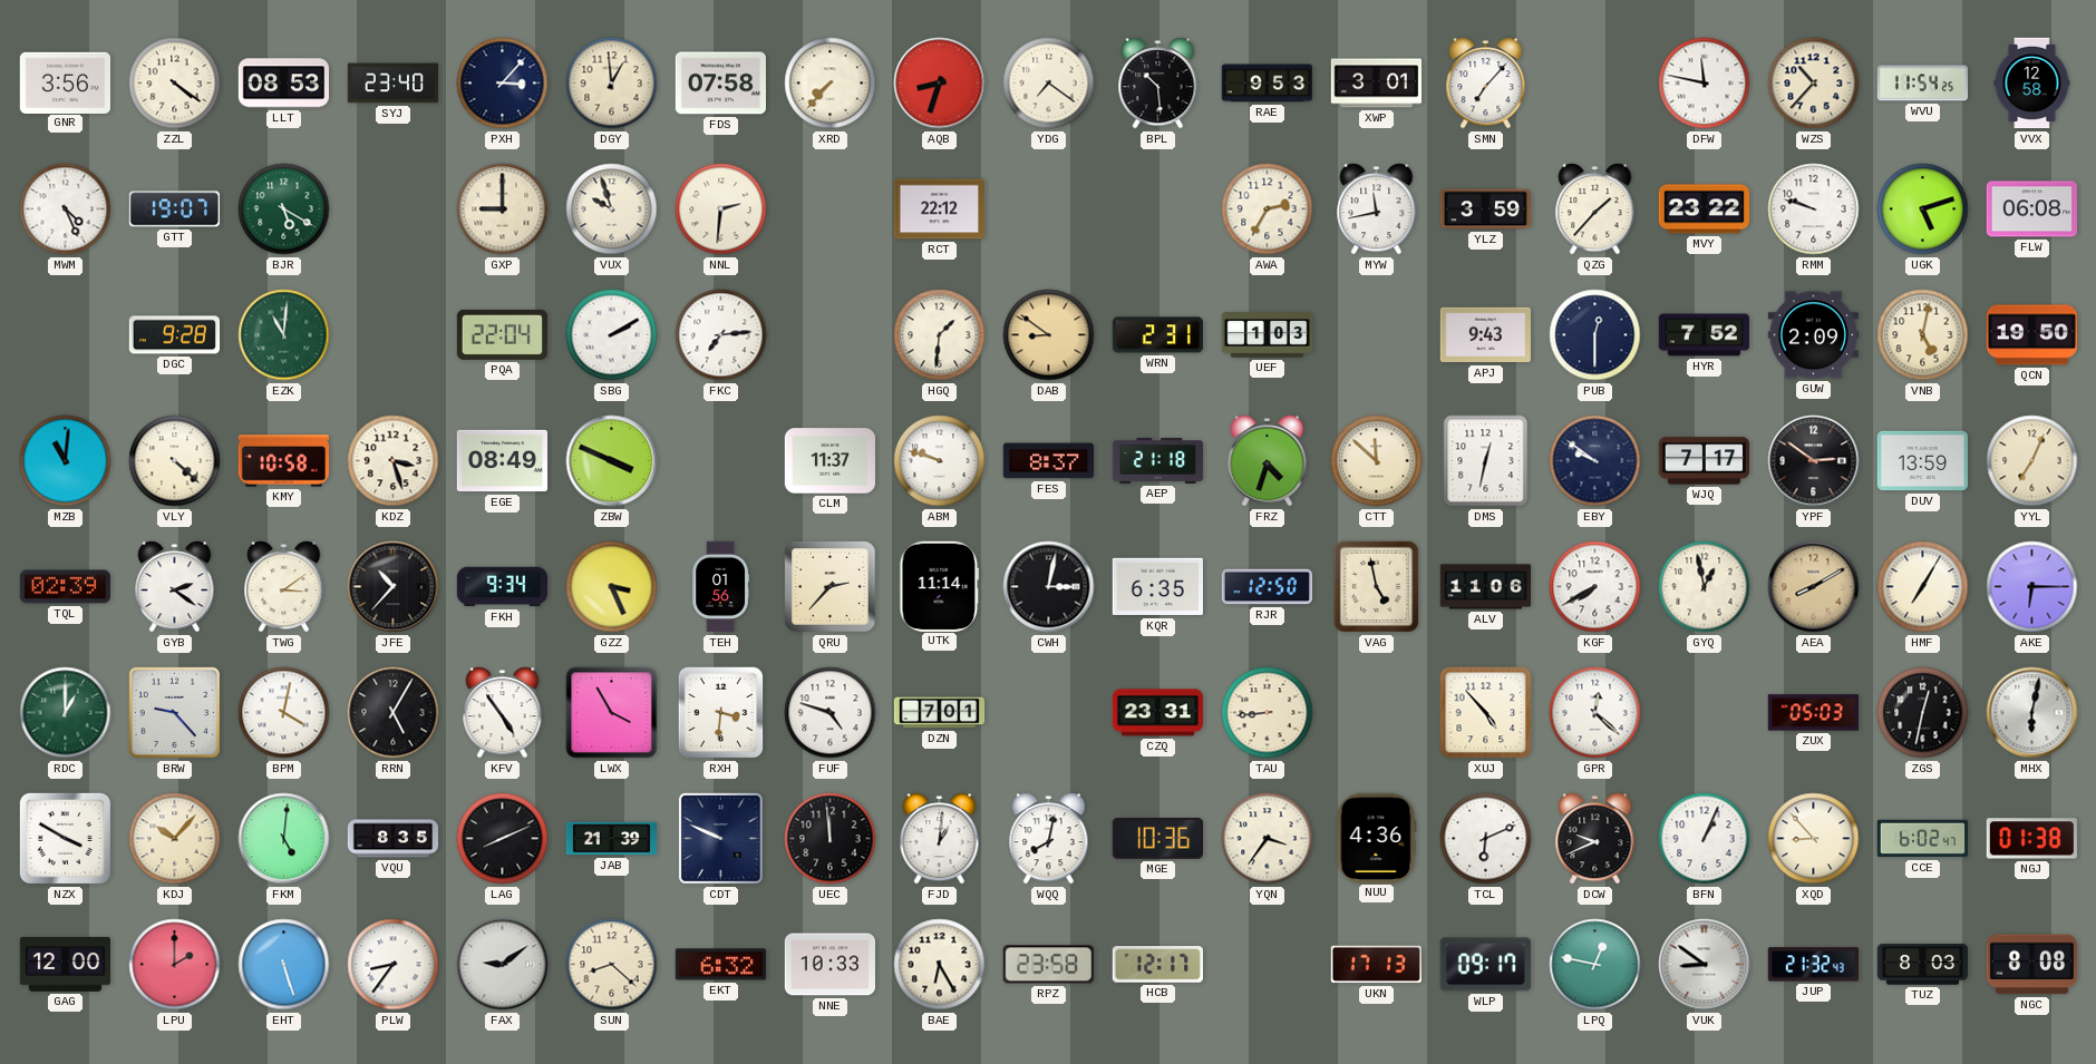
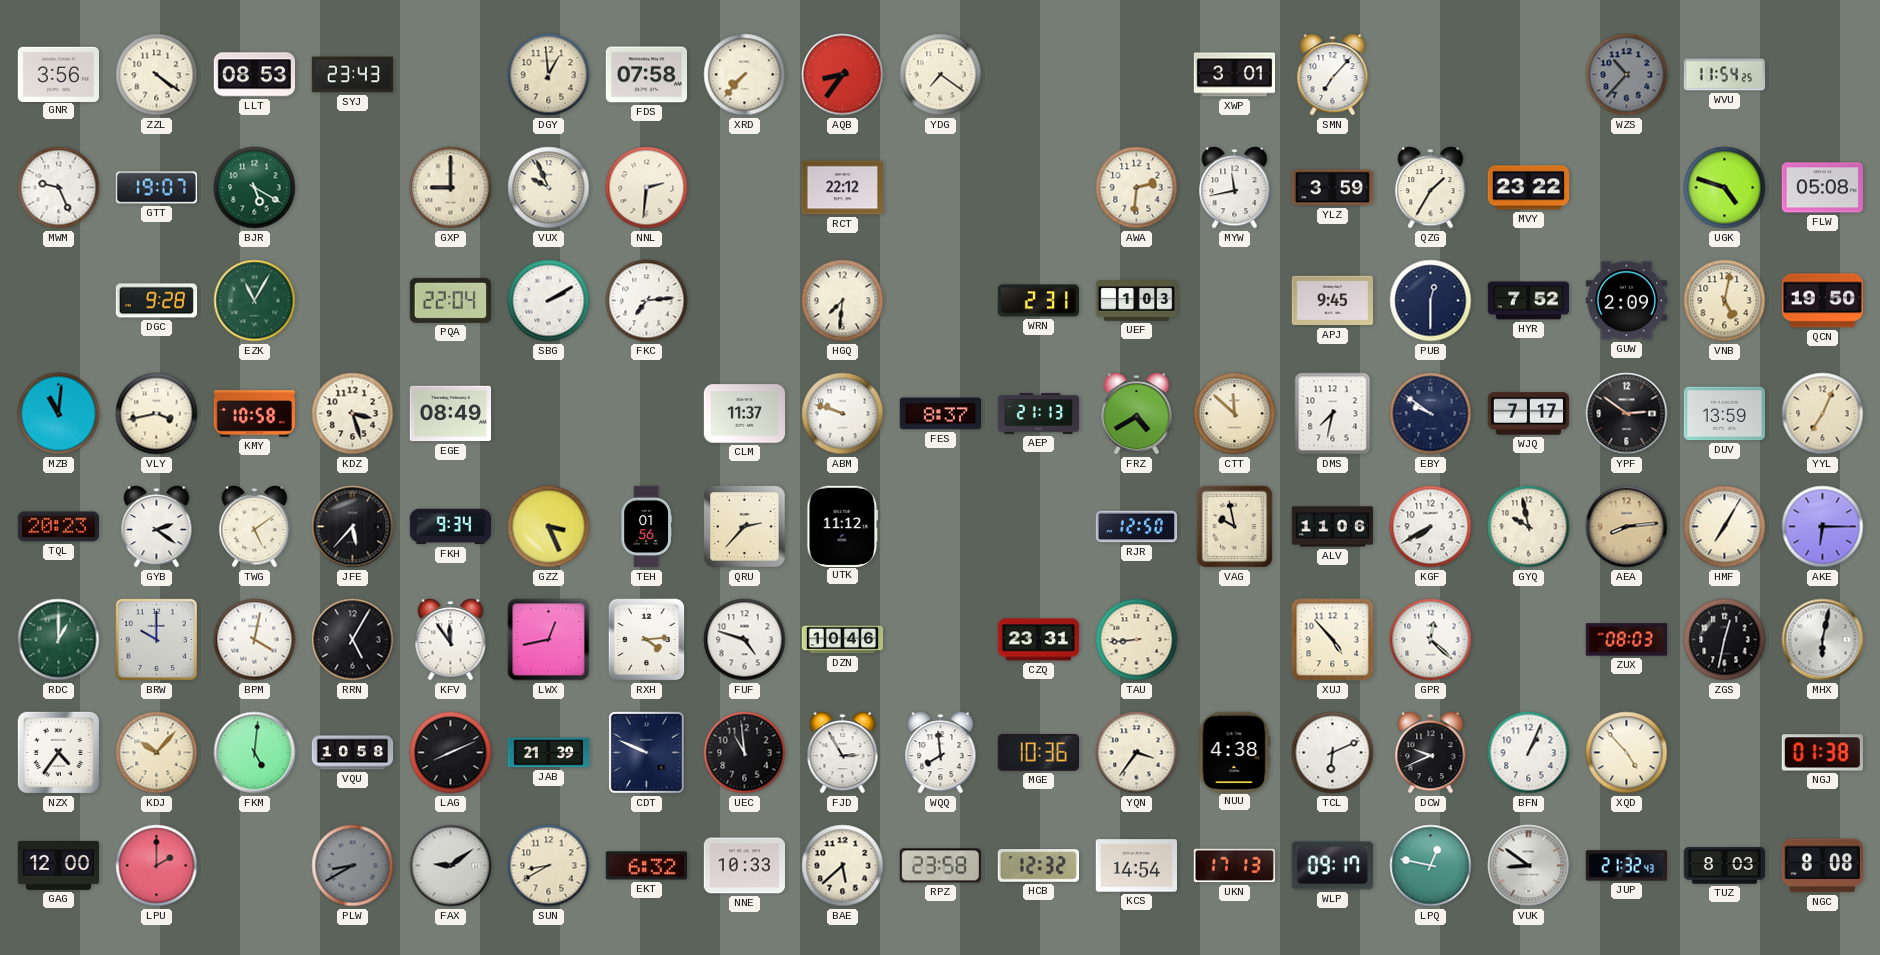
SYJ: 23:40 -> 23:43
PXH: 3:07 -> none
AQB: 8:33 -> 8:36
BPL: 10:29 -> none
RAE: 9:53 -> none
DFW: 11:47 -> none
WZS dial: cream -> grey
VVX: 12:58 -> none
MWM: 4:26 -> 9:26
VUX: 9:57 -> 9:56
AWA: 2:35 -> 2:31
QZG: 1:37 -> 1:35
RMM: 9:48 -> none
UGK: 5:12 -> 4:48
FLW: 06:08 -> 05:08
EZK: 11:01 -> 11:05
HGQ: 1:31 -> 7:31
DAB: 8:51 -> none
APJ: 9:43 -> 9:45
VLY: 4:22 -> 3:43
ZBW: 3:49 -> none
AEP: 21:18 -> 21:13
FRZ: 4:33 -> 4:40
DMS: 12:32 -> 7:32
TQL: 02:39 -> 20:23
TWG: 3:09 -> 5:09
JFE: 10:37 -> 5:37
UTK: 11:14 -> 11:12
CWH: 3:02 -> none
KQR: 6:35 -> none
VAG: 4:58 -> 9:58
GYQ: 12:58 -> 9:58
AEA: 8:10 -> 8:14
BRW: 9:23 -> 10:00
KFV: 4:54 -> 11:54
LWX: 3:55 -> 12:43
RXH: 3:31 -> 4:14
DZN: 7:01 -> 10:46
ZUX: 05:03 -> 08:03
NZX: 3:50 -> 4:36
VQU: 8:35 -> 10:58
UEC: 11:59 -> 10:59
FJD: 1:01 -> 2:55
WQQ: 8:02 -> 7:59
NUU: 4:36 -> 4:38
XQD: 8:53 -> 4:53
CCE: 6:02 -> none
EHT: 5:27 -> none
PLW: 8:36 -> 8:40
PLW dial: white -> grey
SUN: 8:22 -> 8:40
BAE: 6:25 -> 5:38
HCB: 12:17 -> 12:32
KCS: none -> 14:54
